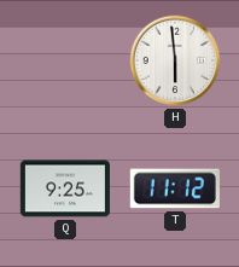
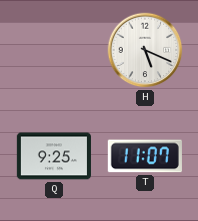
H: 5:59 -> 5:19
T: 11:12 -> 11:07
